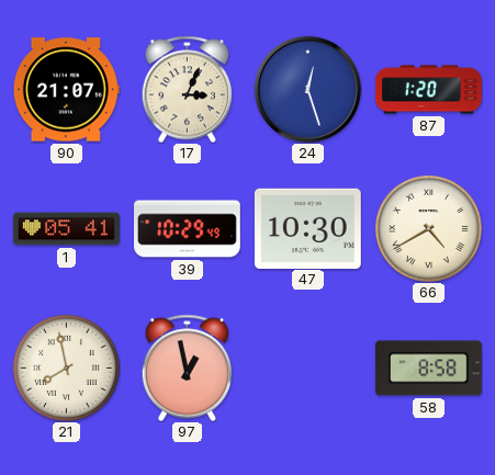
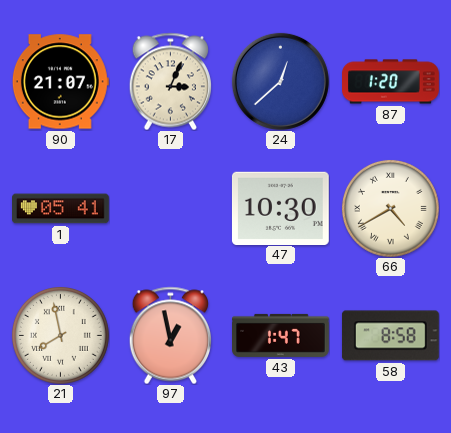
24: 12:27 -> 12:38
39: 10:29 -> none
43: none -> 1:47
